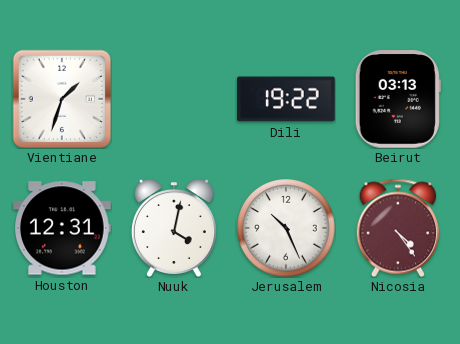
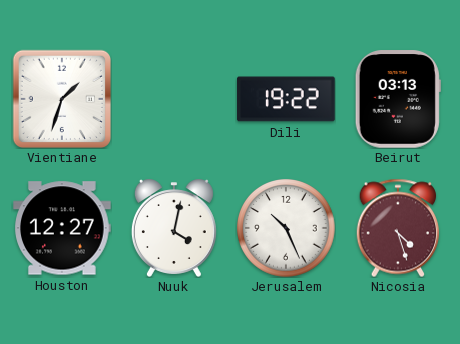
Houston: 12:31 -> 12:27
Nicosia: 4:24 -> 4:27
